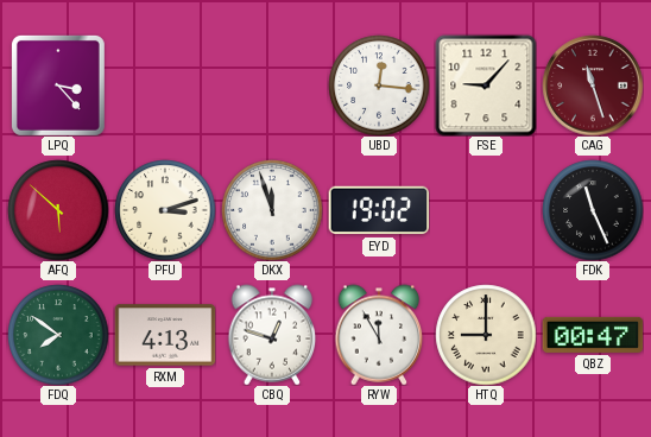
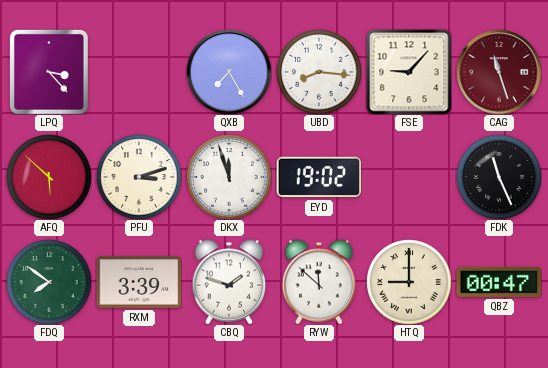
QXB: none -> 7:25
UBD: 12:16 -> 8:16
RXM: 4:13 -> 3:39
CBQ: 12:48 -> 1:48
RYW: 11:55 -> 11:52
